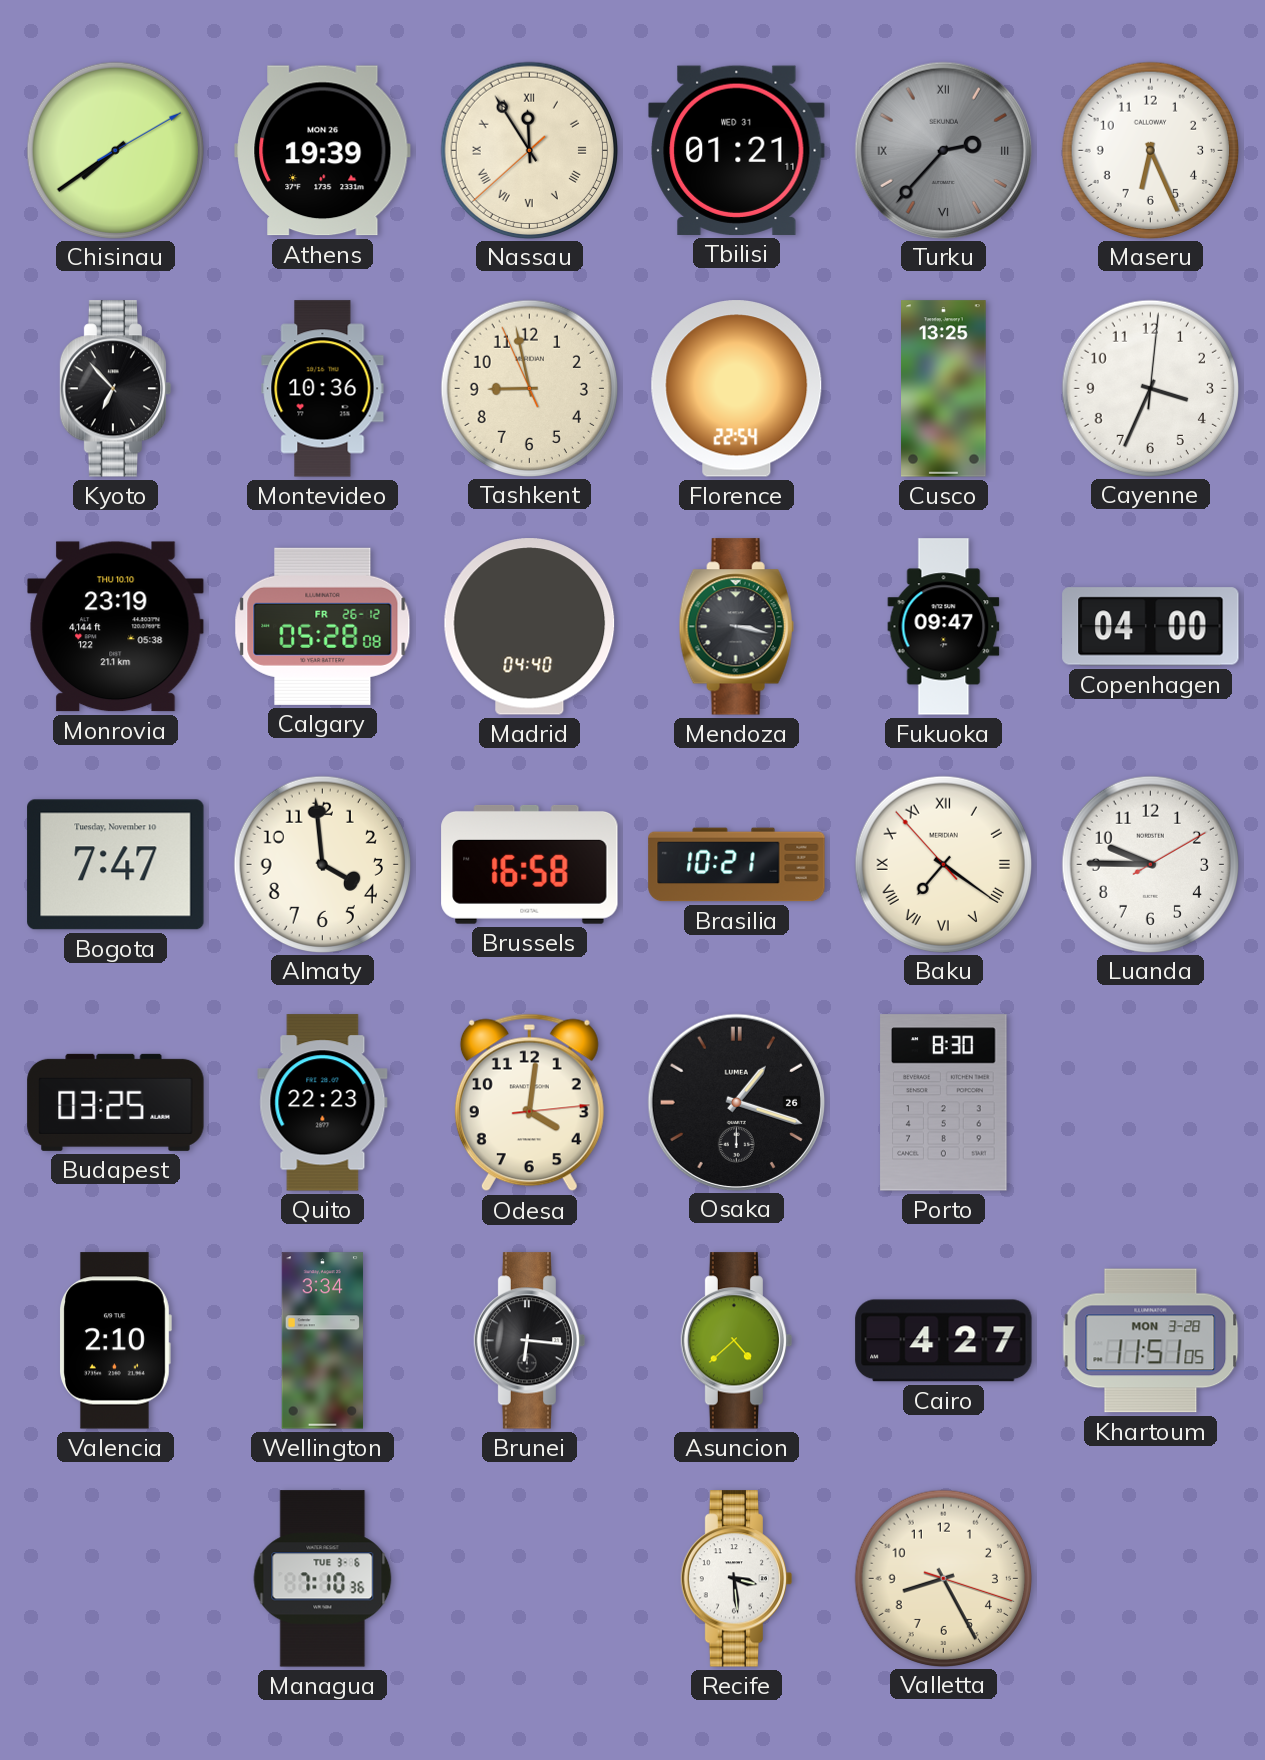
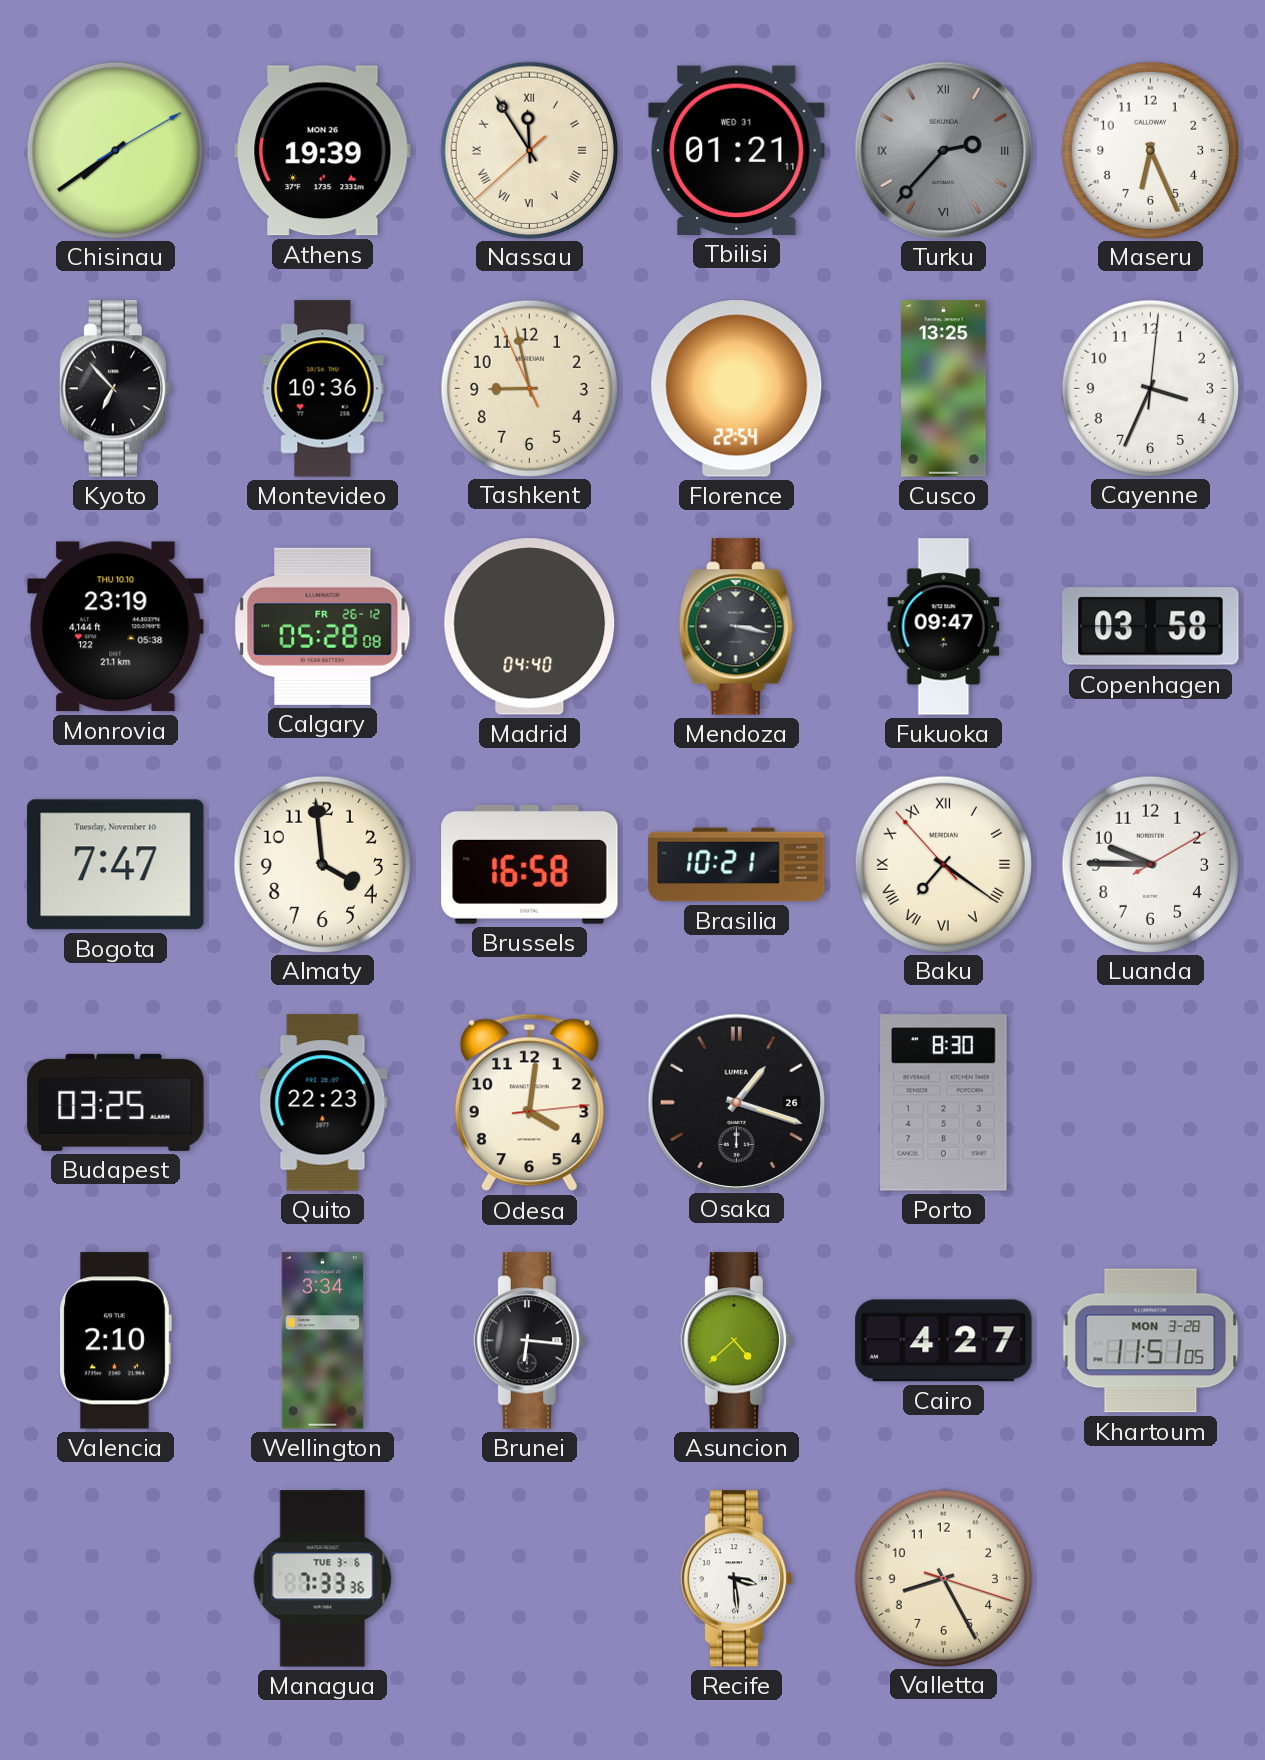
Copenhagen: 04:00 -> 03:58
Managua: 7:10 -> 7:33
